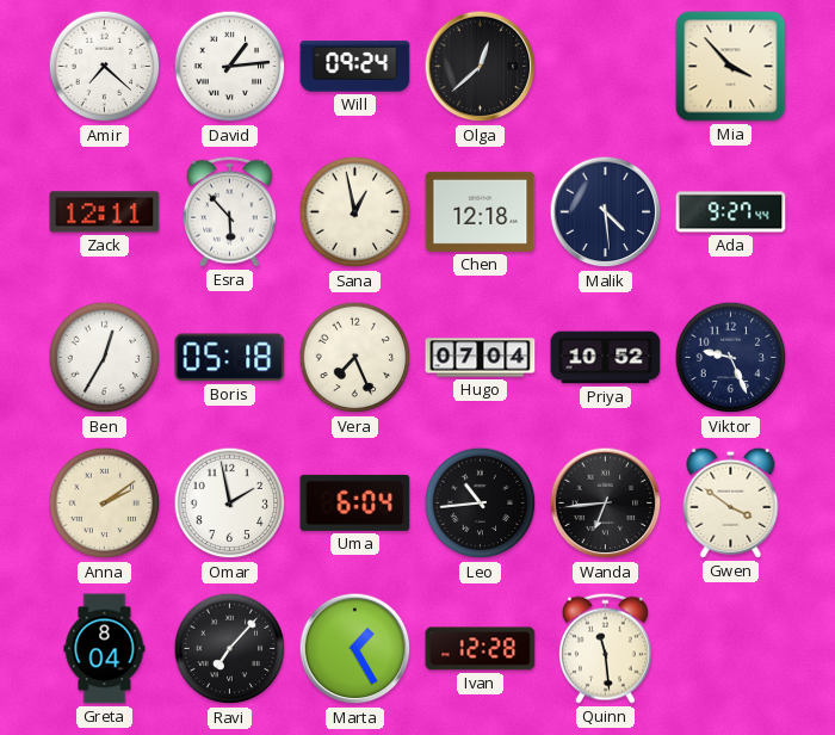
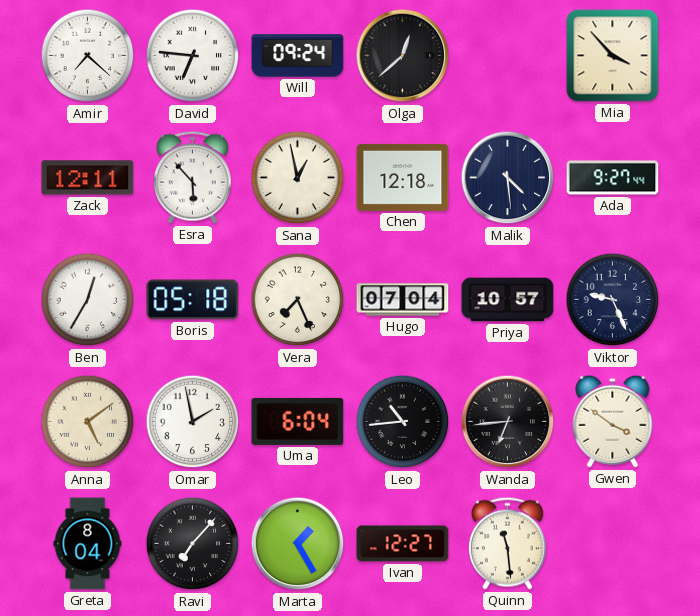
David: 1:14 -> 6:46
Priya: 10:52 -> 10:57
Anna: 2:09 -> 5:09
Ivan: 12:28 -> 12:27
